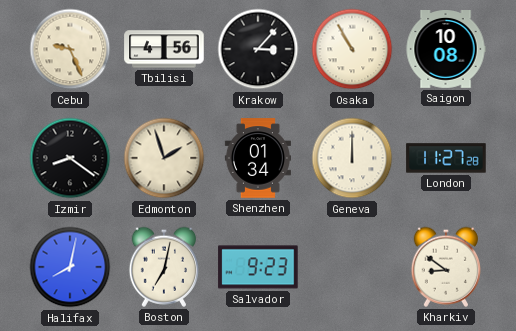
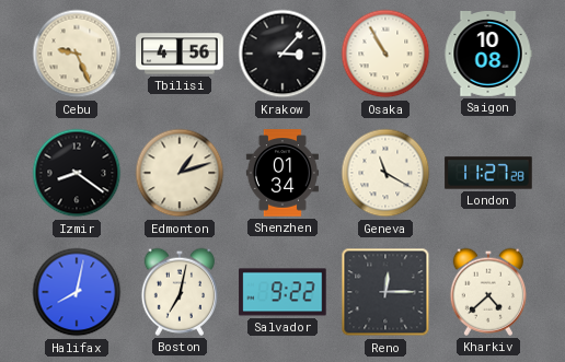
Edmonton: 1:57 -> 1:12
Geneva: 12:00 -> 11:20
Salvador: 9:23 -> 9:22
Reno: none -> 12:15
Kharkiv: 8:51 -> 4:38
